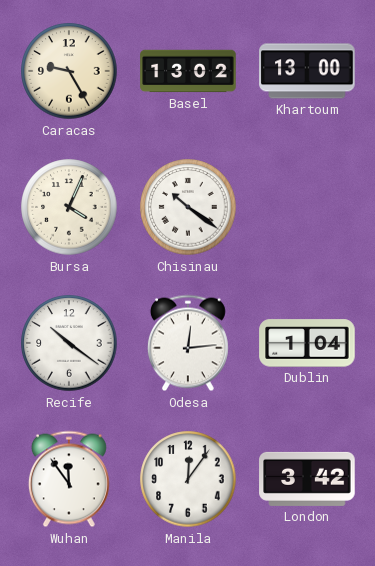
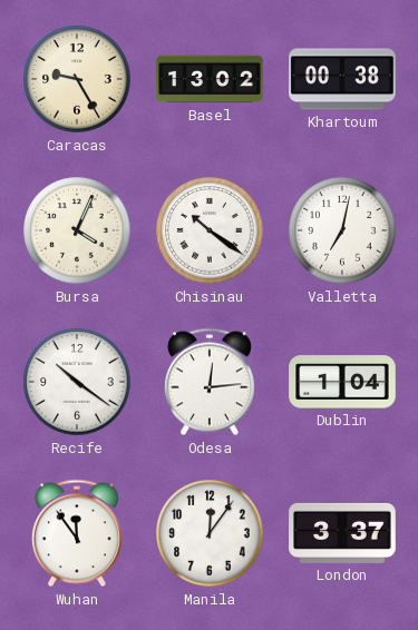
Khartoum: 13:00 -> 00:38
Valletta: none -> 7:02
London: 3:42 -> 3:37
